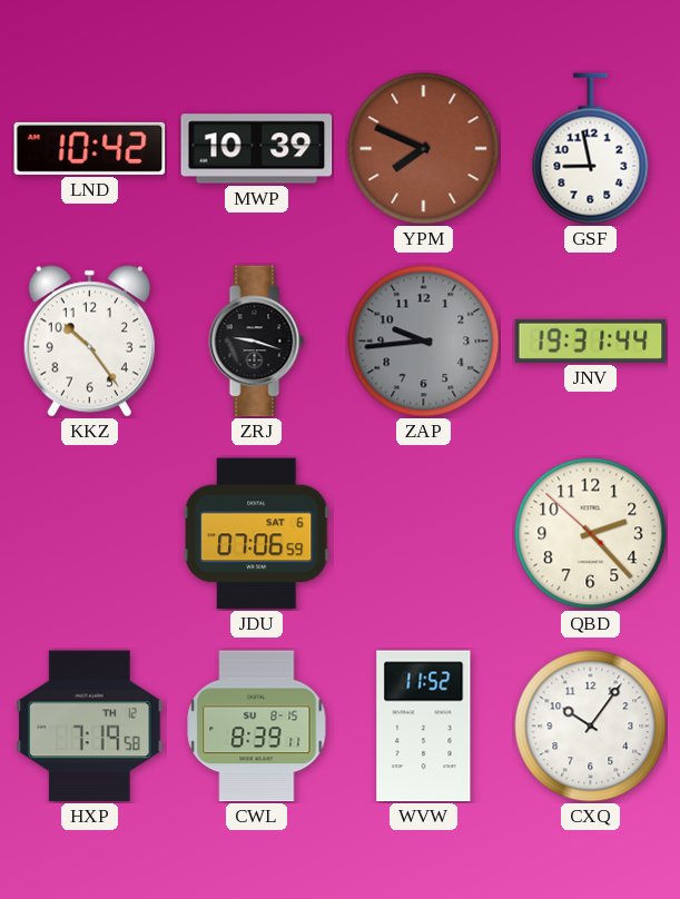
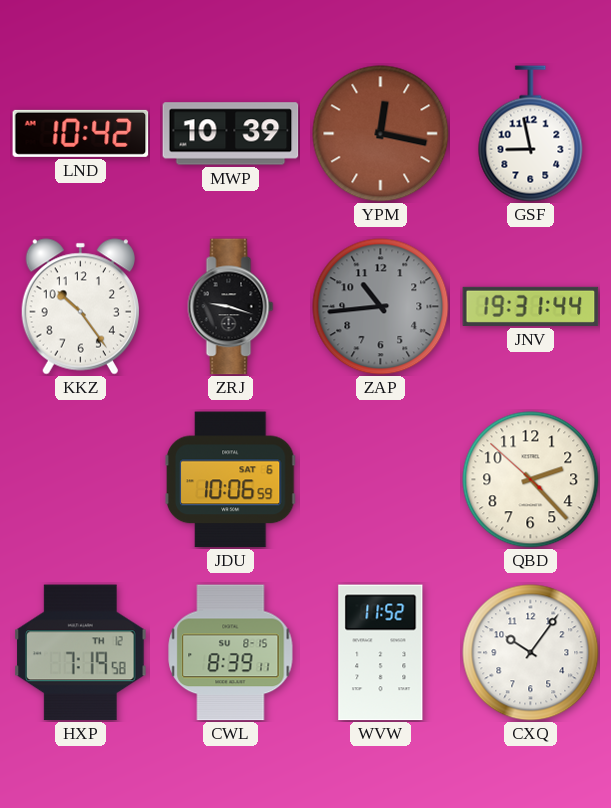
YPM: 7:49 -> 12:17
ZAP: 9:44 -> 10:44
JDU: 07:06 -> 10:06
